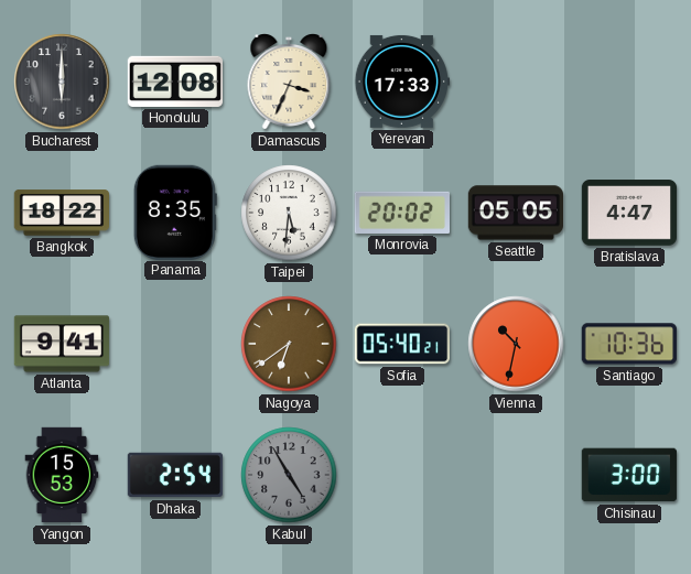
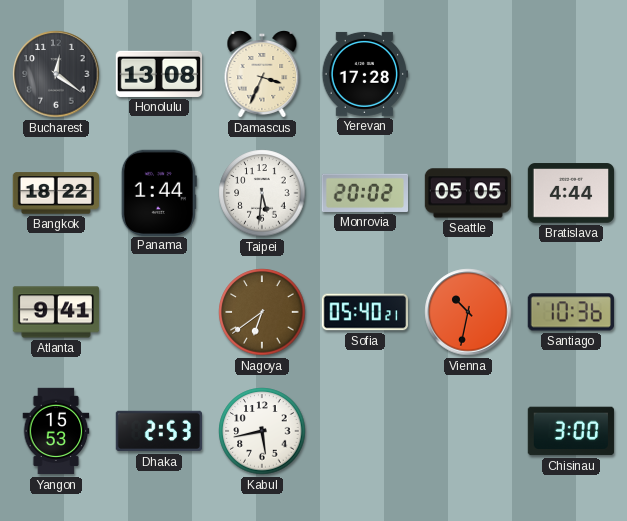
Bucharest: 6:00 -> 12:21
Honolulu: 12:08 -> 13:08
Yerevan: 17:33 -> 17:28
Panama: 8:35 -> 1:44
Bratislava: 4:47 -> 4:44
Dhaka: 2:54 -> 2:53
Kabul: 4:55 -> 5:43
Kabul dial: grey -> white
